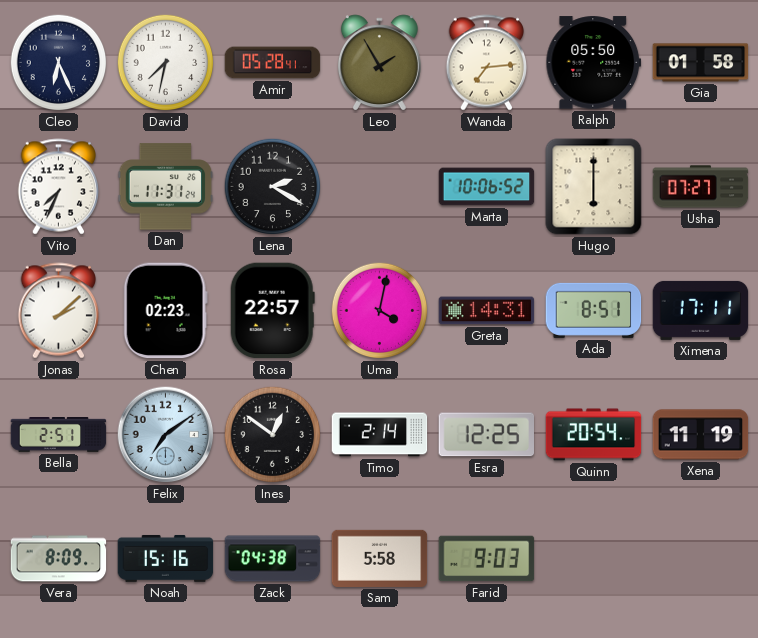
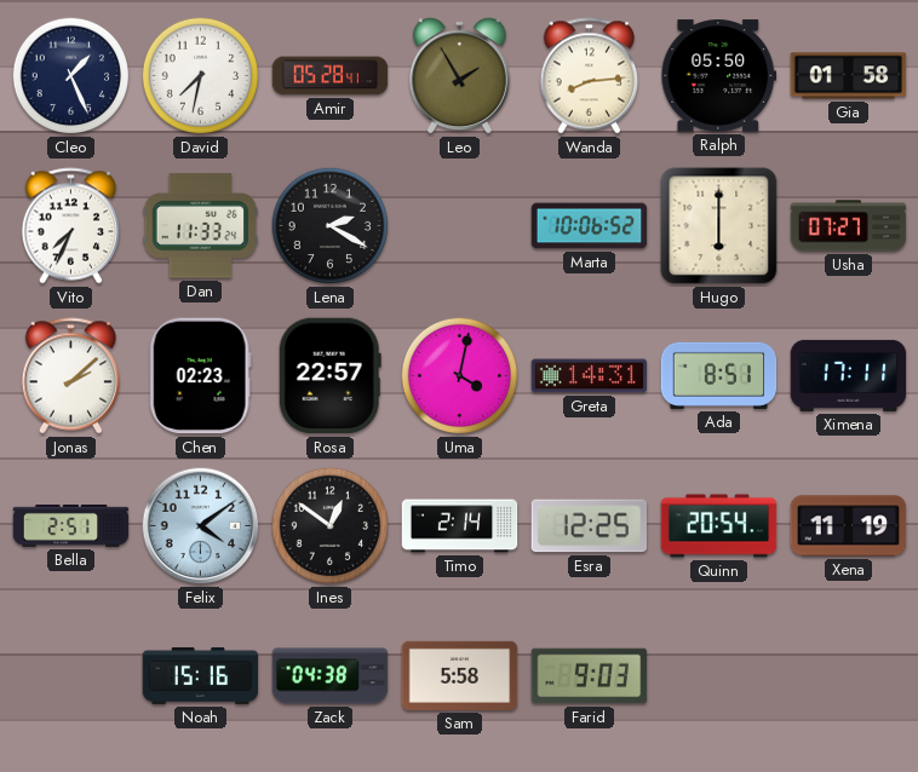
Cleo: 6:26 -> 1:26
Wanda: 7:14 -> 8:14
Dan: 11:31 -> 11:33
Felix: 7:09 -> 4:09
Vera: 8:09 -> none
